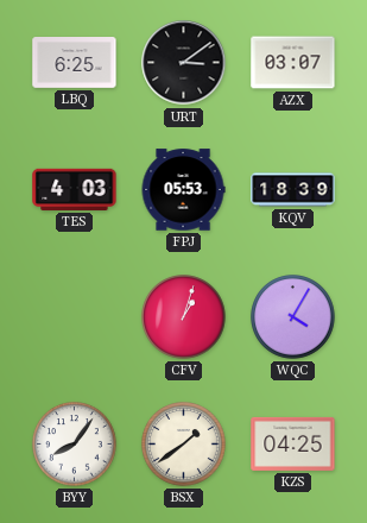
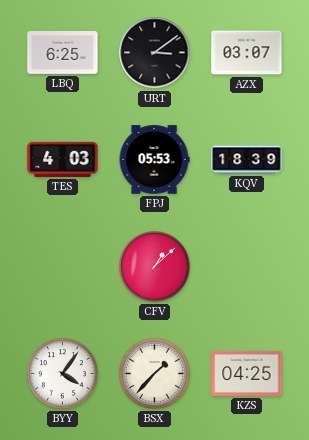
CFV: 1:03 -> 1:08
WQC: 4:05 -> none
BYY: 8:06 -> 4:06
BSX: 1:39 -> 1:37
